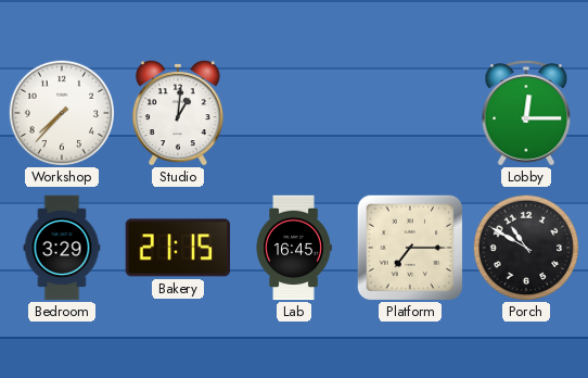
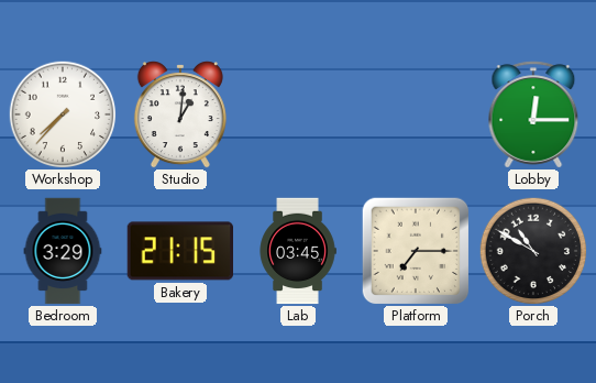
Lab: 16:45 -> 03:45
